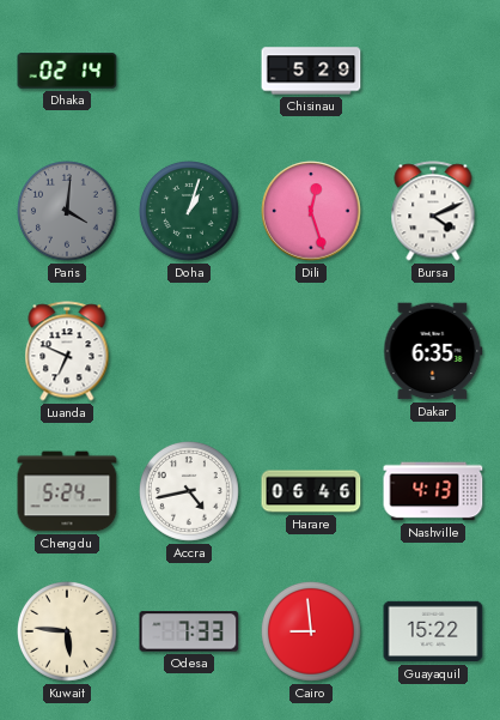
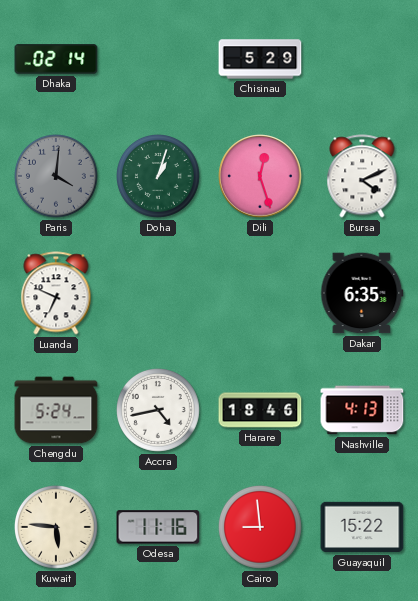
Harare: 06:46 -> 18:46
Odesa: 7:33 -> 11:16
